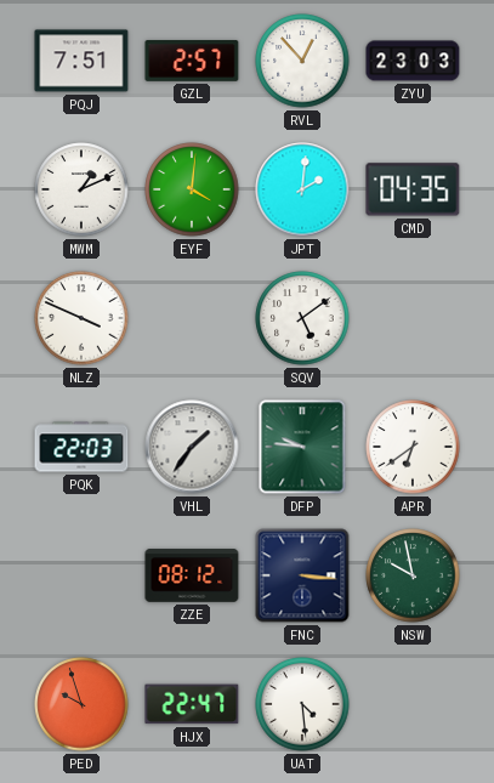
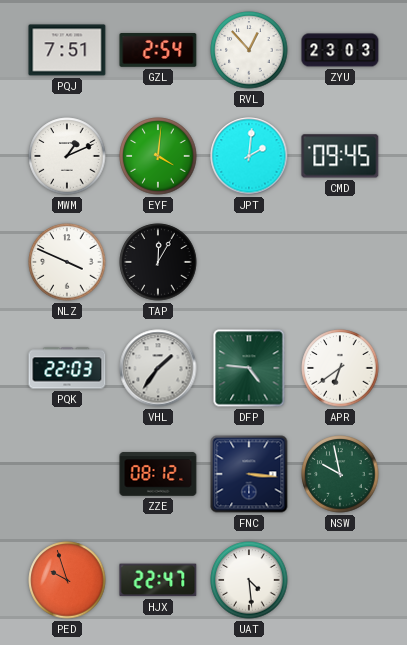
GZL: 2:57 -> 2:54
CMD: 04:35 -> 09:45
TAP: none -> 12:05
SQV: 5:09 -> none
DFP: 9:46 -> 4:46
